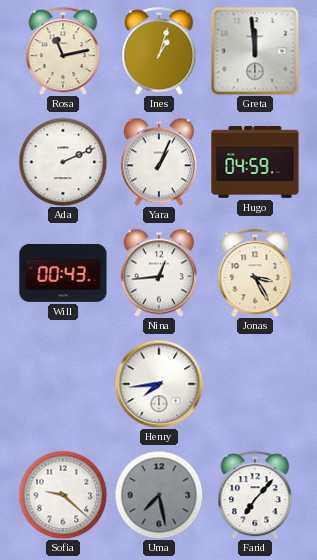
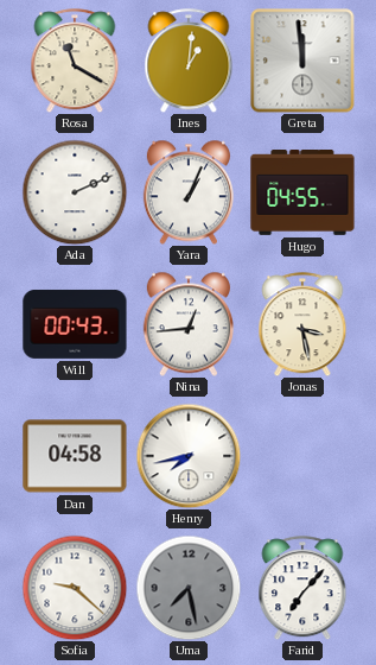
Rosa: 11:13 -> 11:20
Ines: 1:03 -> 1:01
Hugo: 04:59 -> 04:55
Jonas: 3:25 -> 3:28
Dan: none -> 04:58
Henry: 7:44 -> 7:43
